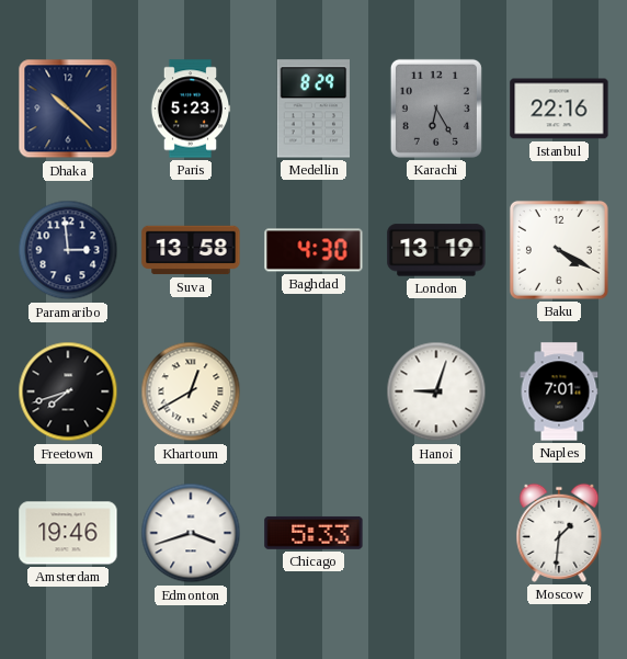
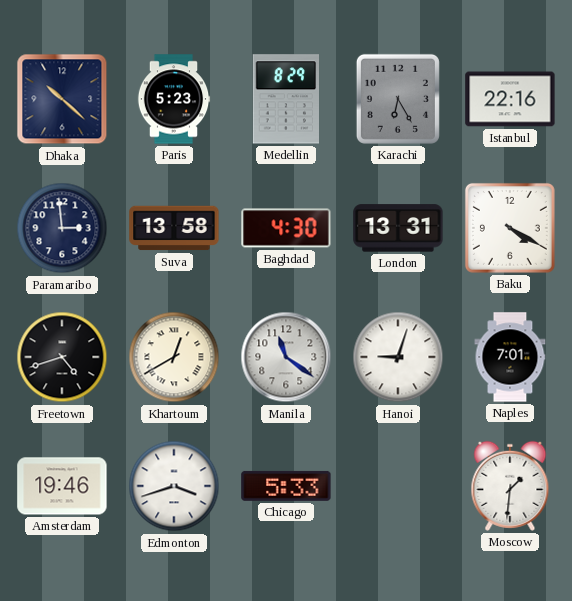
London: 13:19 -> 13:31
Freetown: 7:42 -> 4:42
Manila: none -> 11:21
